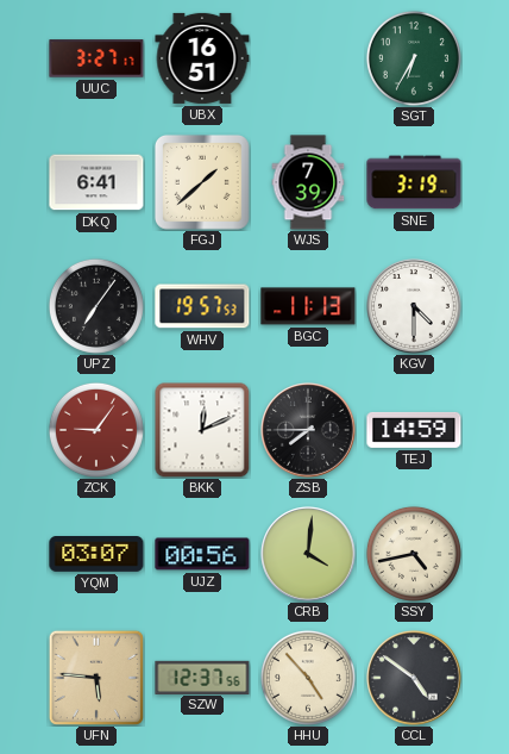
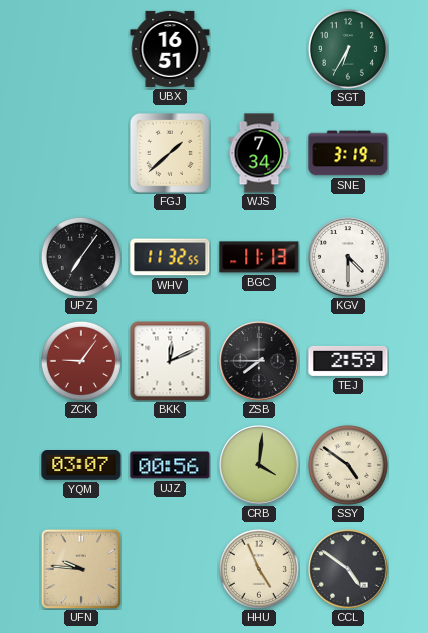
UUC: 3:27 -> none
DKQ: 6:41 -> none
WJS: 7:39 -> 7:34
WHV: 19:57 -> 11:32
TEJ: 14:59 -> 2:59
SSY: 4:43 -> 4:51
UFN: 5:46 -> 9:46
SZW: 12:37 -> none
HHU: 4:53 -> 4:56
